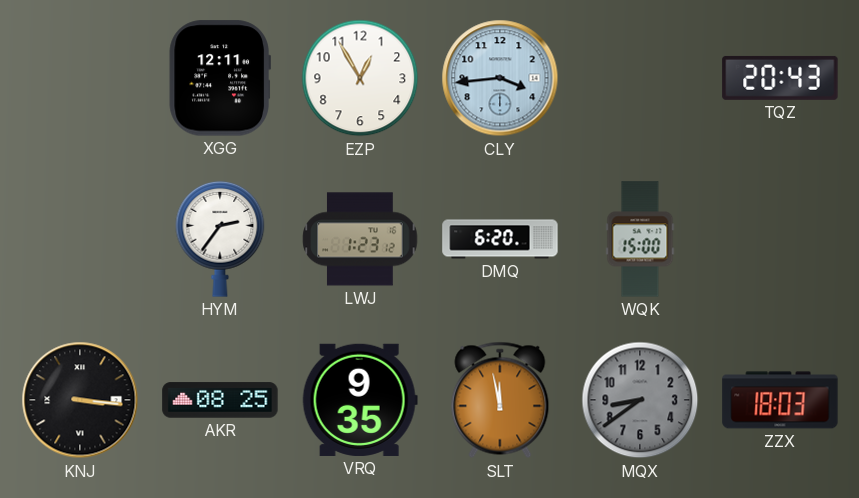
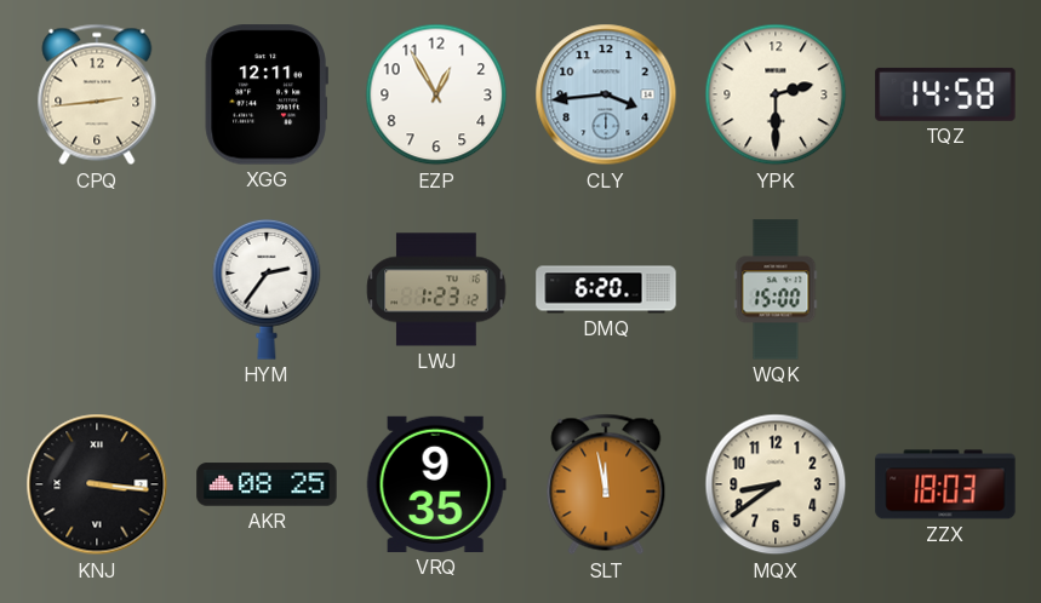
CPQ: none -> 2:44
YPK: none -> 2:30
TQZ: 20:43 -> 14:58
MQX dial: grey -> cream
